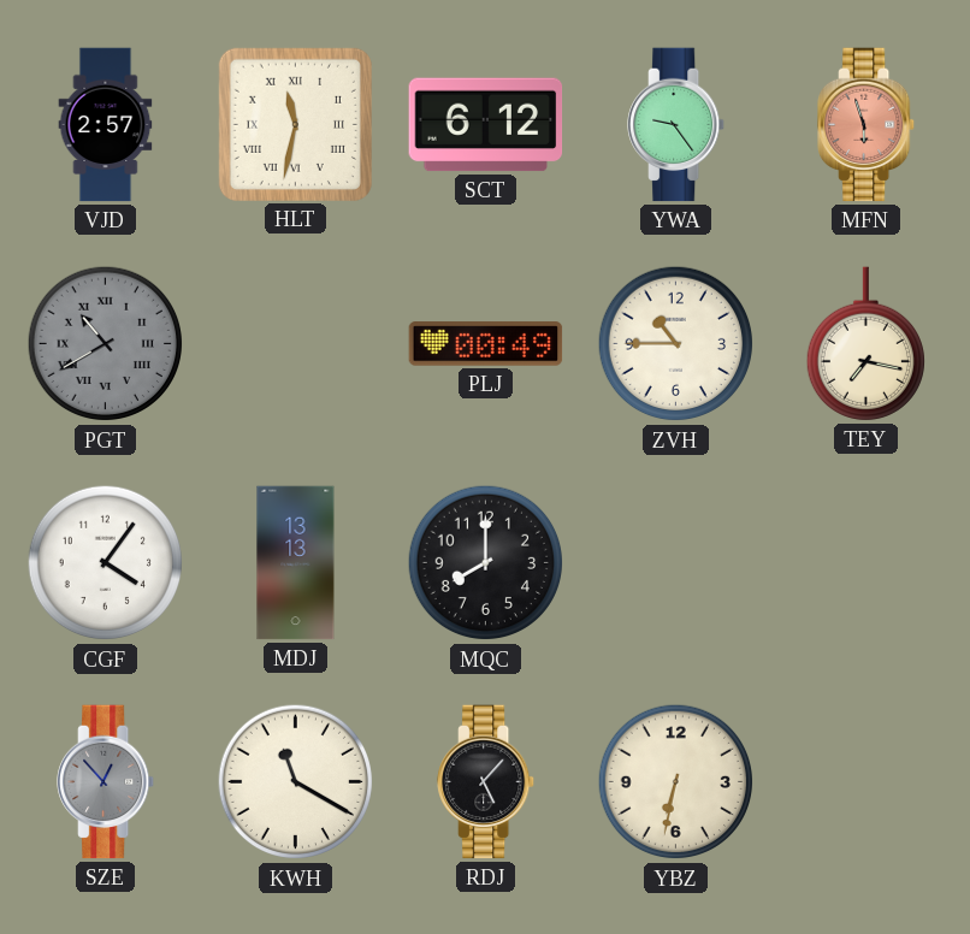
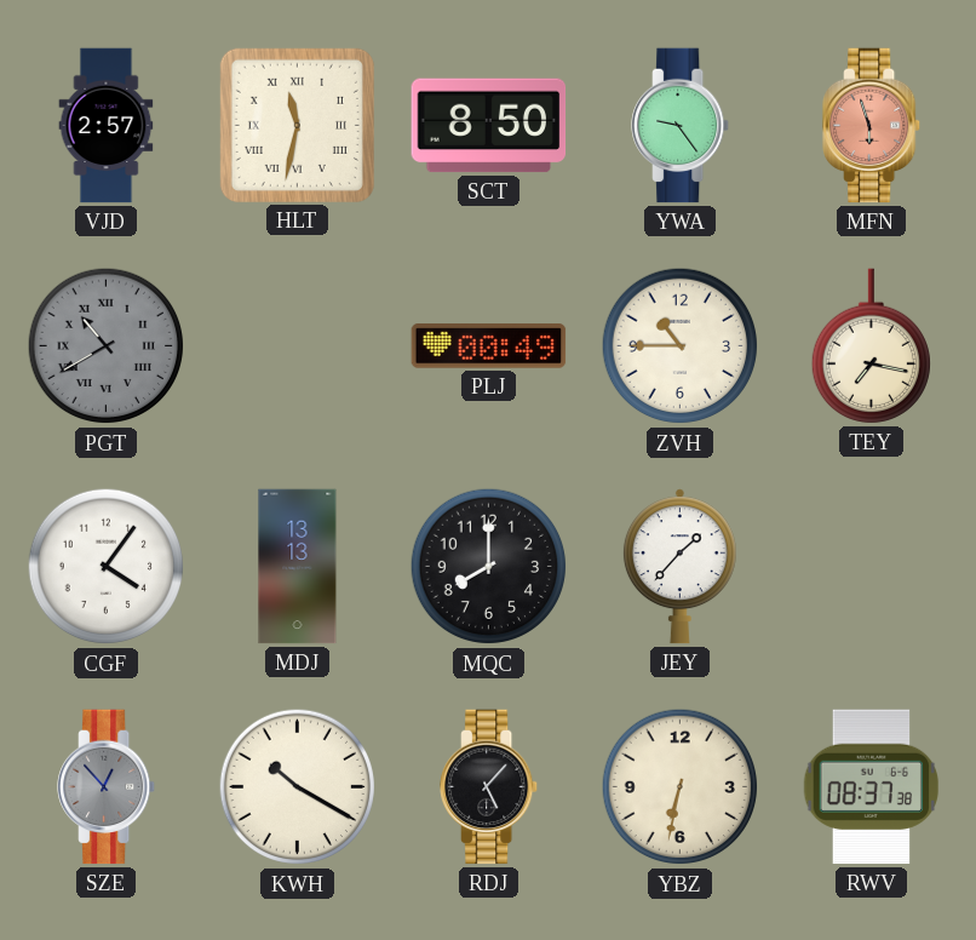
SCT: 6:12 -> 8:50
JEY: none -> 1:37
KWH: 11:20 -> 10:20
RWV: none -> 08:37
